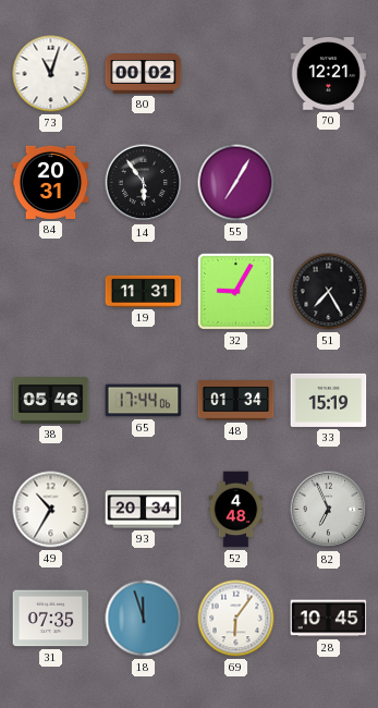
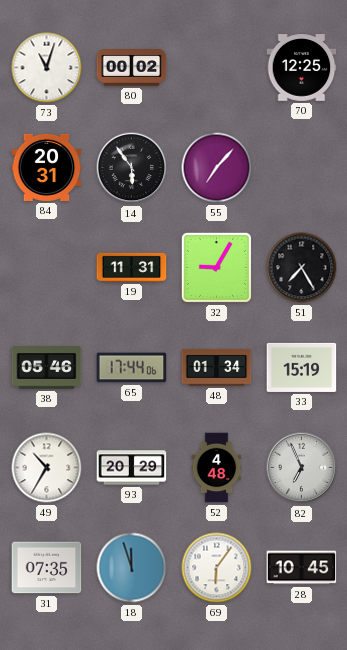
70: 12:21 -> 12:25
55: 7:05 -> 7:07
93: 20:34 -> 20:29
